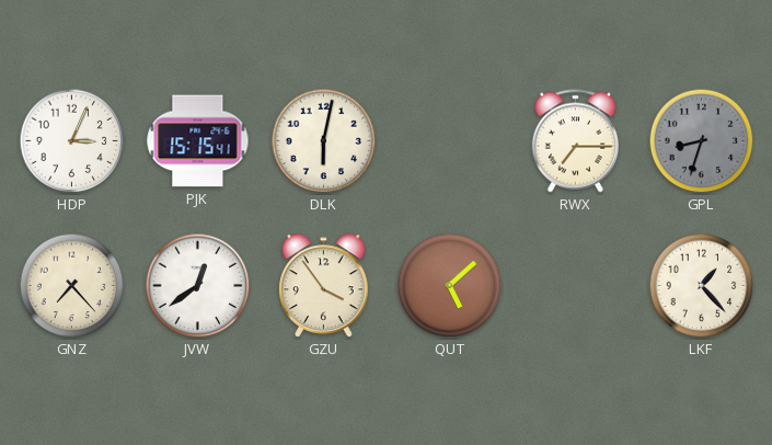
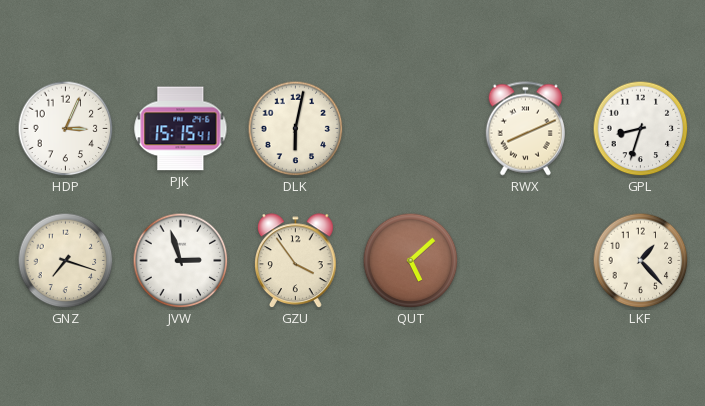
RWX: 7:15 -> 8:11
GPL dial: grey -> white
GNZ: 7:23 -> 7:18
JVW: 12:39 -> 2:57
